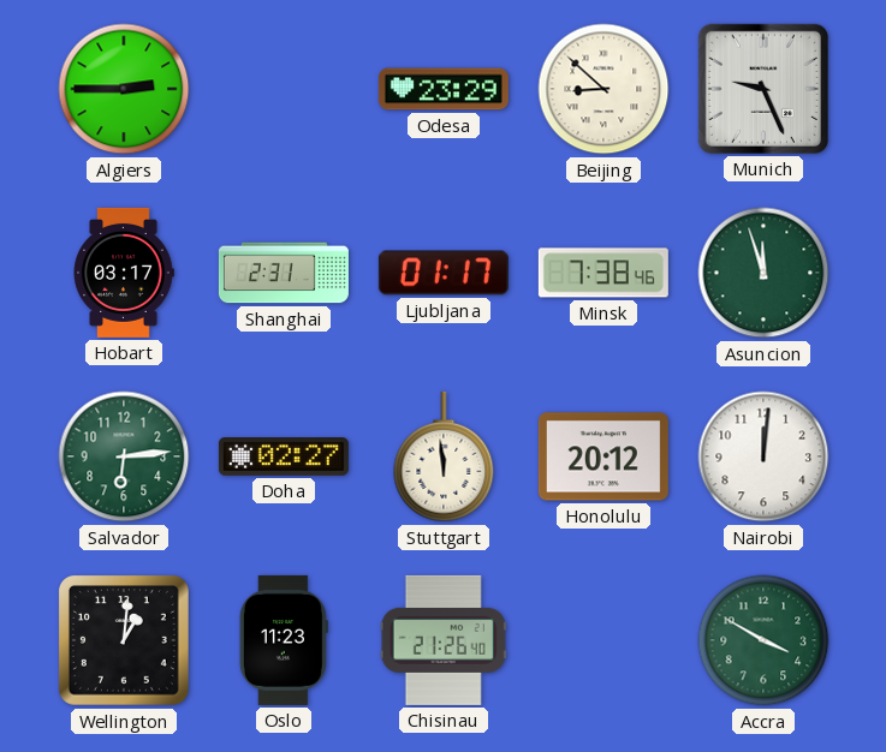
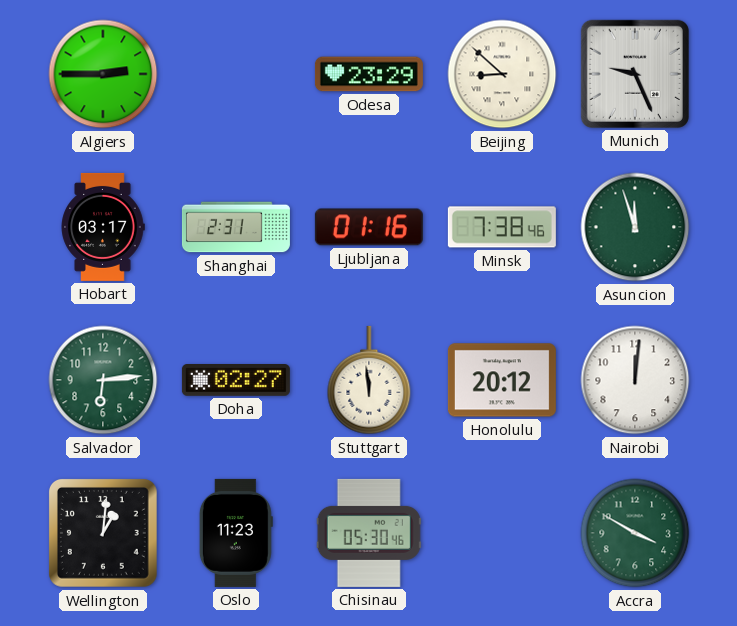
Ljubljana: 01:17 -> 01:16
Chisinau: 21:26 -> 05:30
